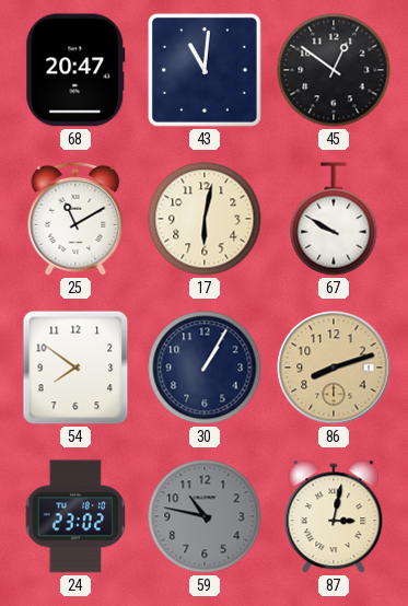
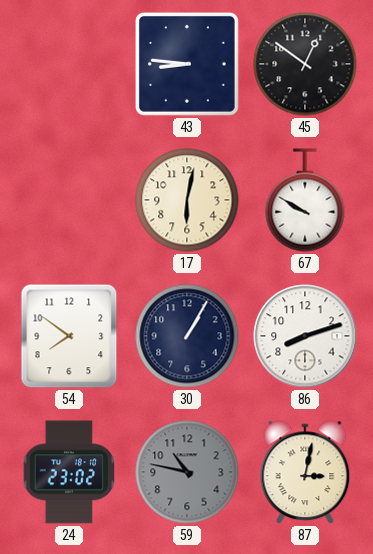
68: 20:47 -> none
43: 11:01 -> 8:46
25: 11:10 -> none
86 dial: champagne -> white
